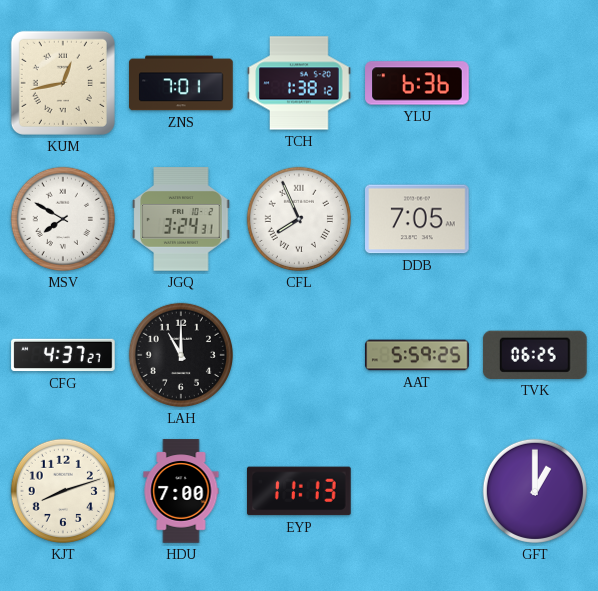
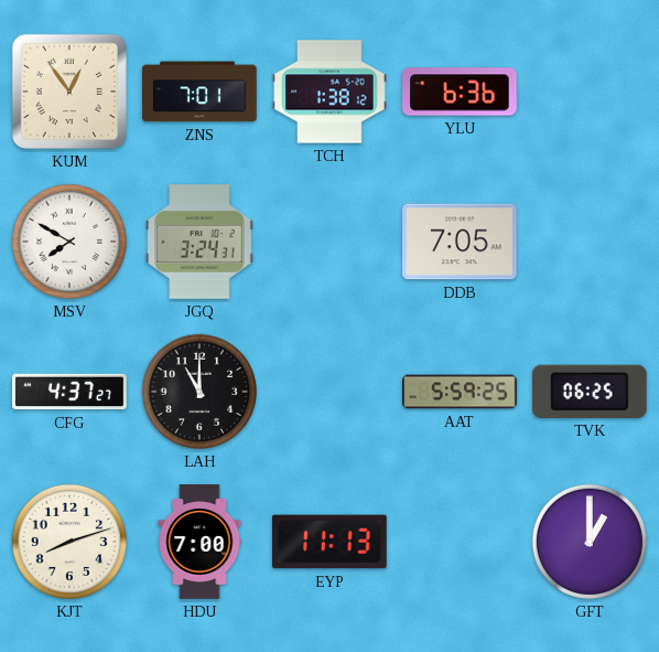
KUM: 12:43 -> 12:54
CFL: 7:56 -> none
